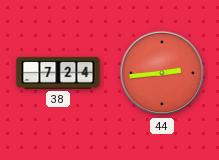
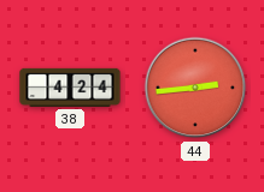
38: 7:24 -> 4:24
